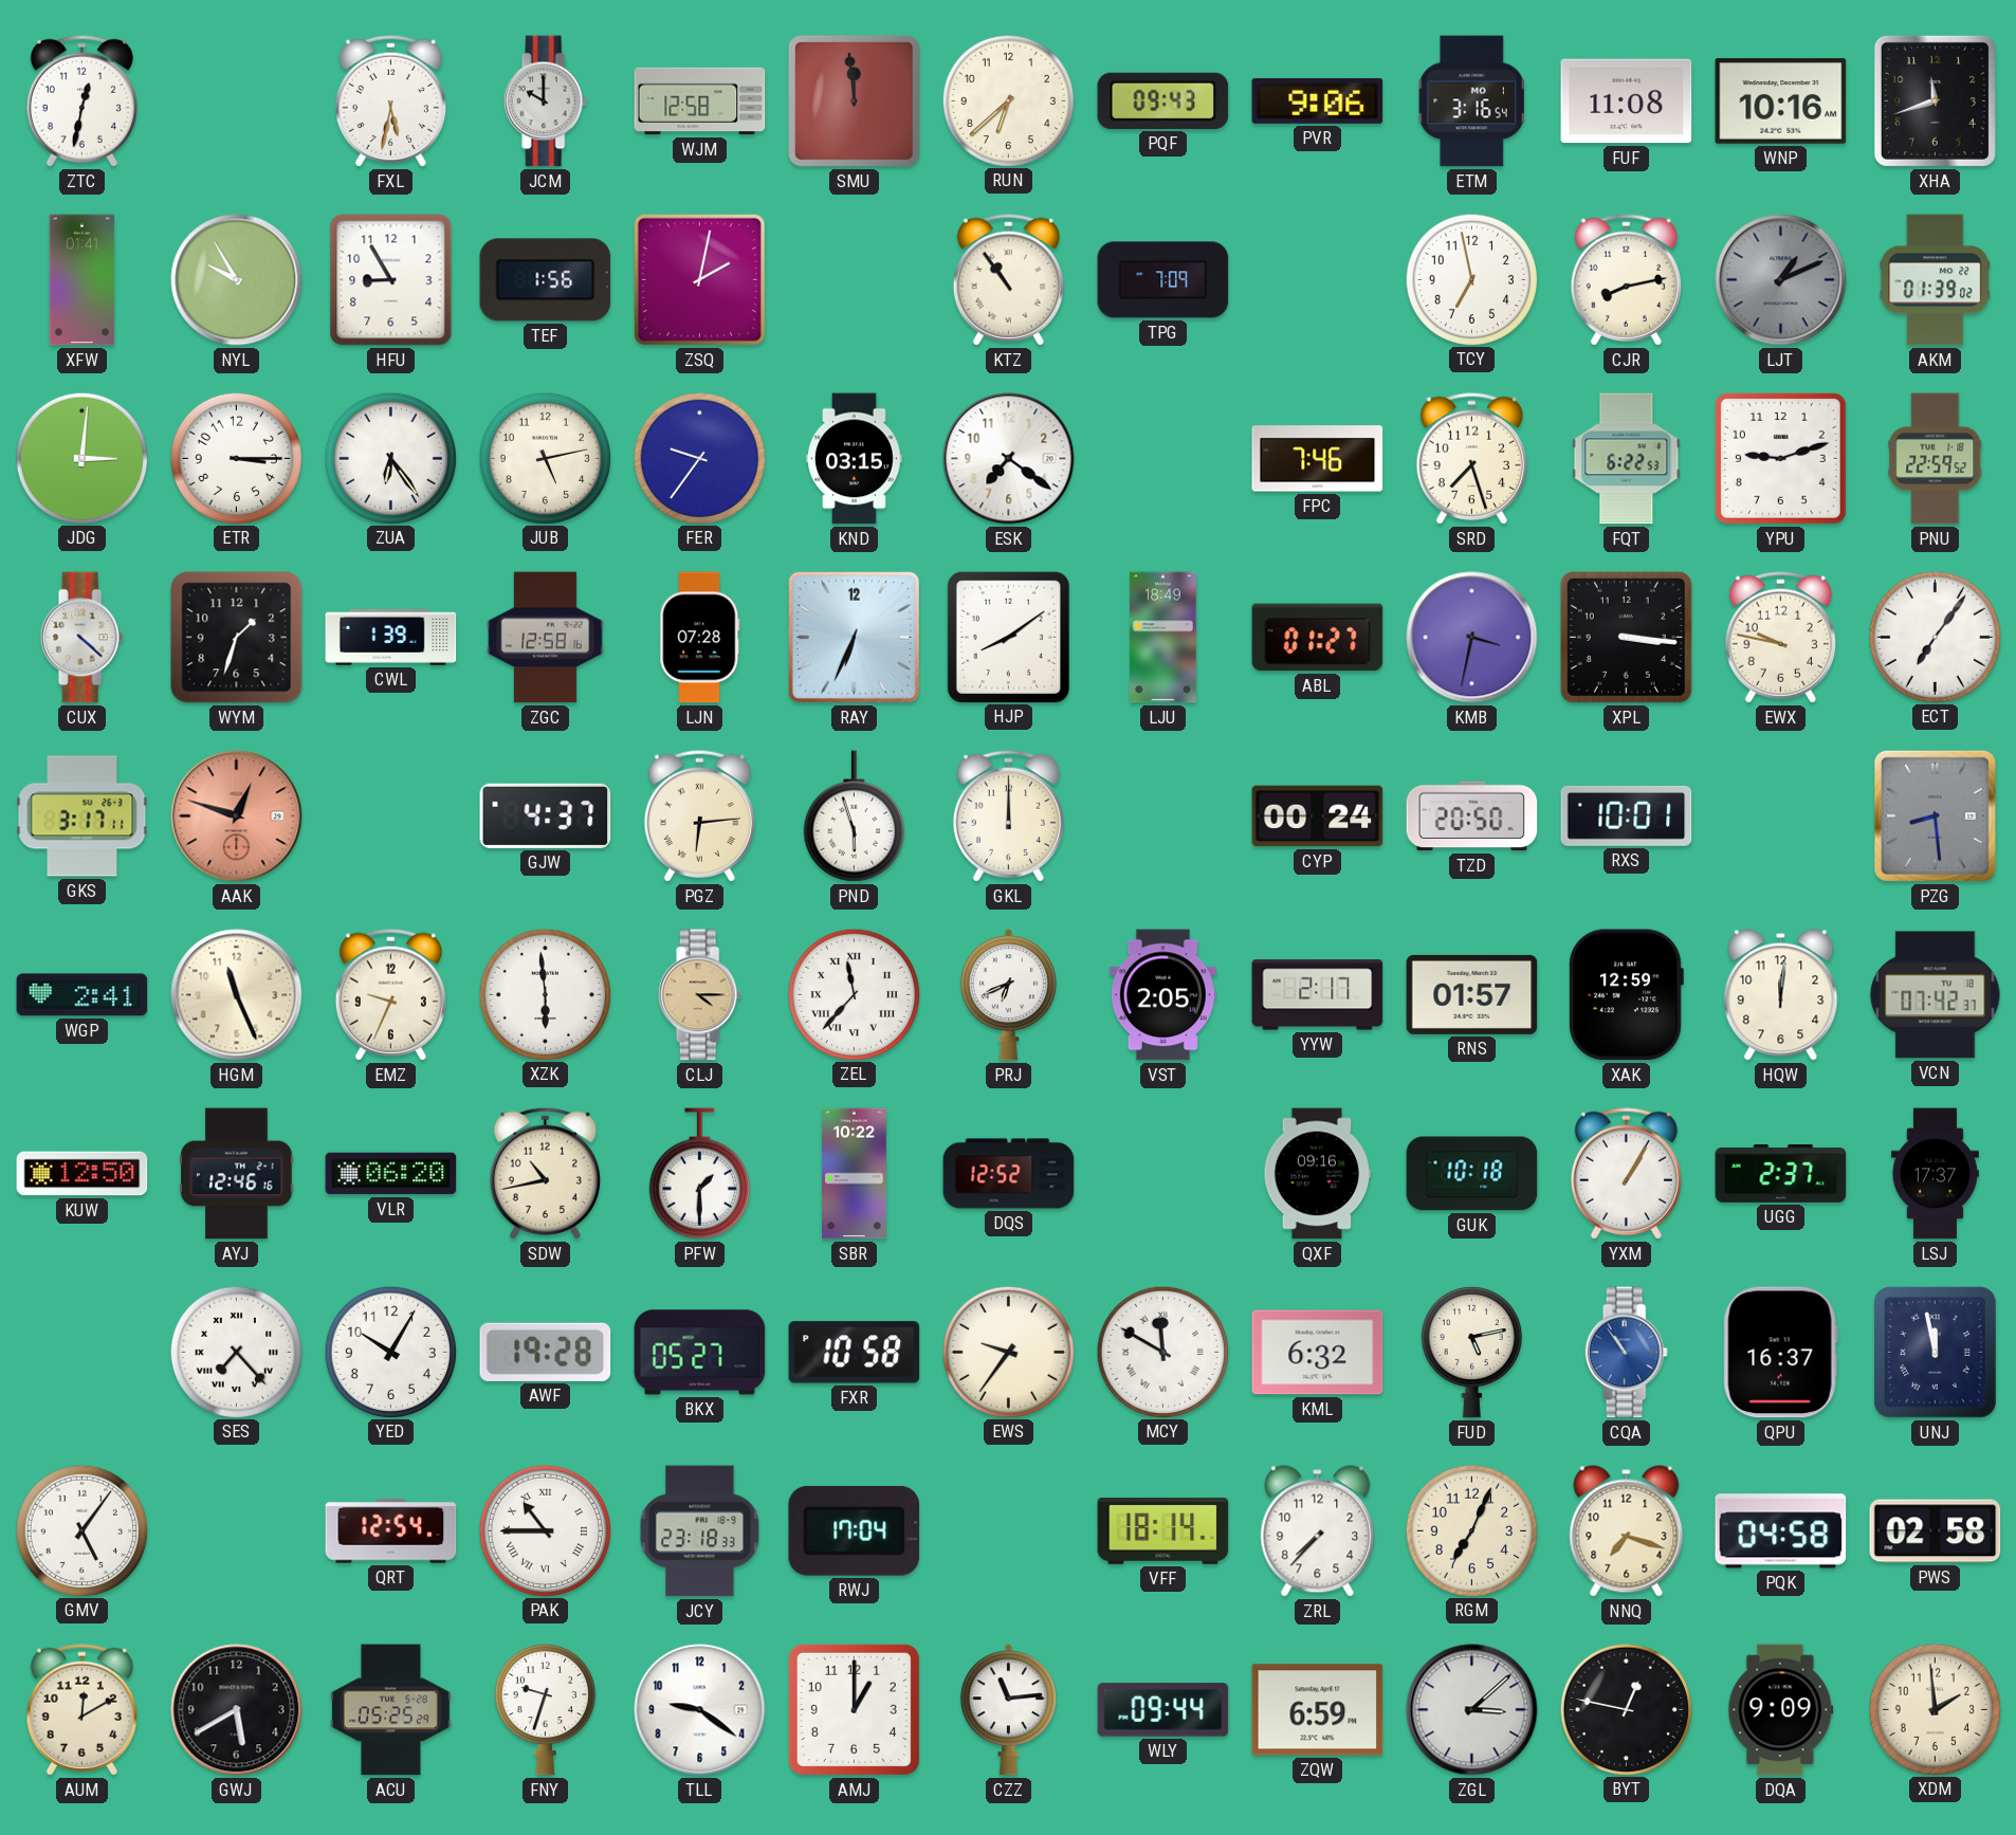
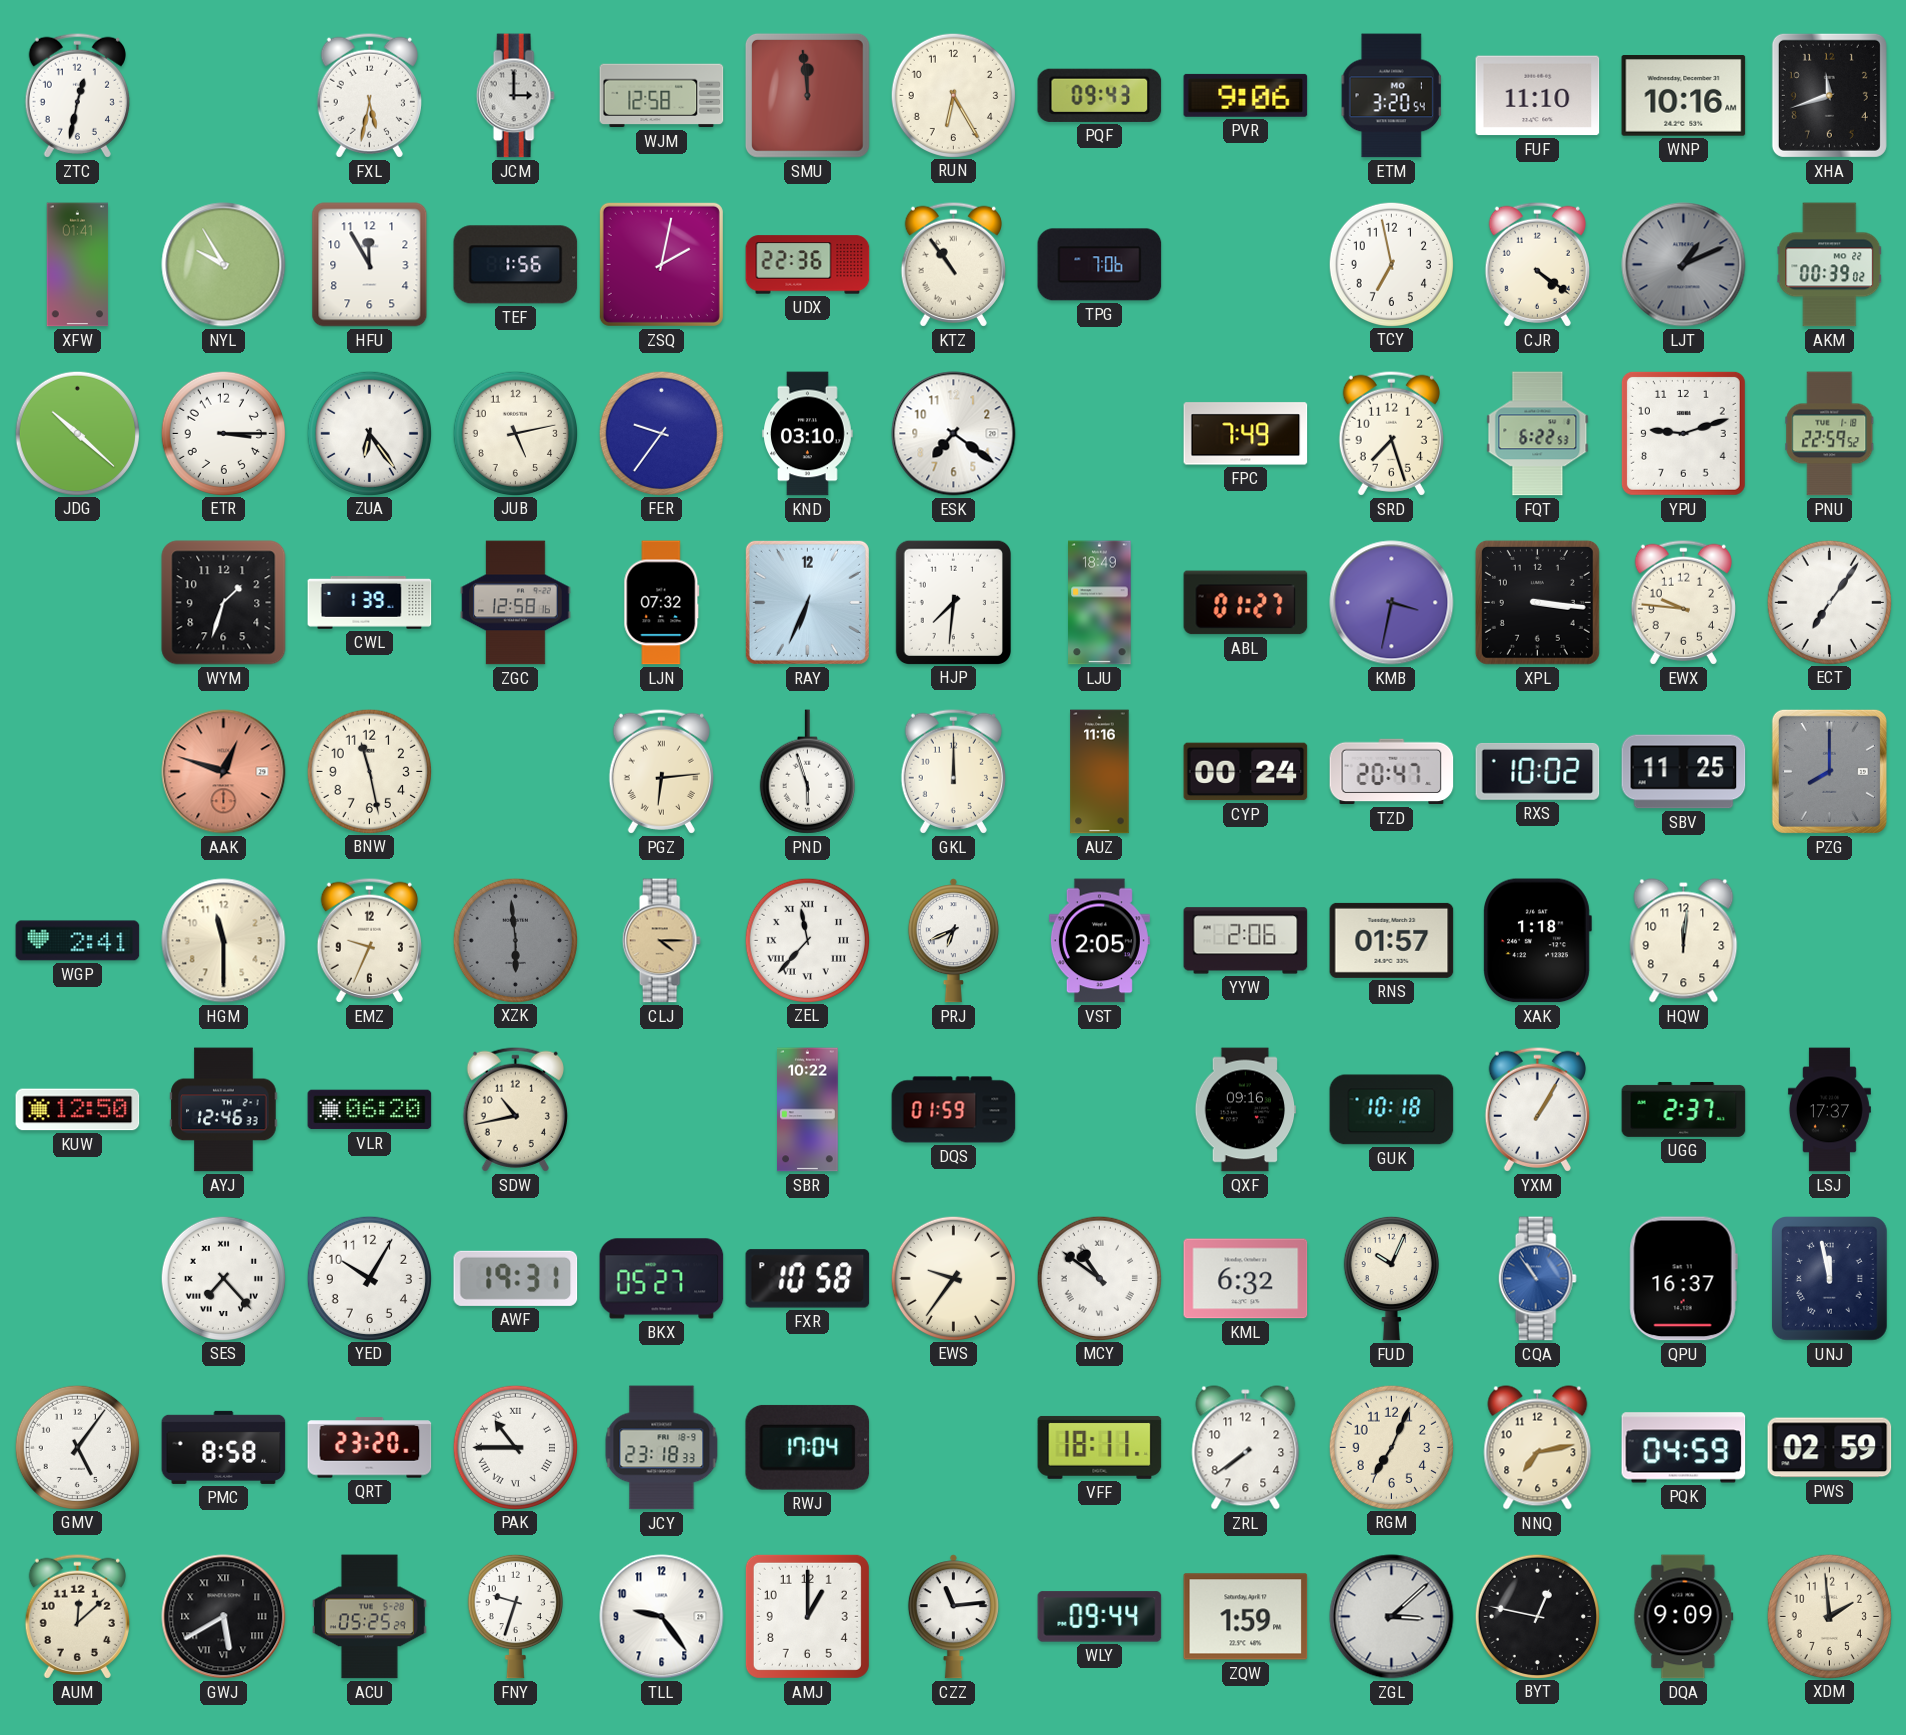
JCM: 10:00 -> 3:00
RUN: 6:38 -> 6:25
ETM: 3:16 -> 3:20
FUF: 11:08 -> 11:10
HFU: 8:55 -> 11:55
UDX: none -> 22:36
TPG: 7:09 -> 7:06
CJR: 8:13 -> 4:21
AKM: 01:39 -> 00:39
JDG: 3:01 -> 10:22
KND: 03:15 -> 03:10
FPC: 7:46 -> 7:49
CUX: 4:22 -> none
LJN: 07:28 -> 07:32
HJP: 8:09 -> 7:31
EWX: 9:47 -> 9:46
GKS: 3:17 -> none
BNW: none -> 11:28
GJW: 4:37 -> none
AUZ: none -> 11:16
TZD: 20:50 -> 20:47
RXS: 10:01 -> 10:02
SBV: none -> 11:25
PZG: 8:29 -> 8:00
HGM: 11:26 -> 11:30
XZK dial: white -> grey
YYW: 2:17 -> 2:06
XAK: 12:59 -> 1:18
VCN: 07:42 -> none
AYJ: 12:46:16 -> 12:46:33
PFW: 1:30 -> none
DQS: 12:52 -> 01:59
AWF: 19:28 -> 19:31
MCY: 11:50 -> 10:51
FUD: 5:13 -> 10:04
PMC: none -> 8:58
QRT: 12:54 -> 23:20
VFF: 18:14 -> 18:11
ZRL: 7:37 -> 7:39
NNQ: 7:18 -> 7:13
PQK: 04:58 -> 04:59
PWS: 02:58 -> 02:59
AUM: 12:10 -> 12:08
GWJ numerals: Arabic -> Roman
TLL: 9:21 -> 9:24
ZQW: 6:59 -> 1:59
